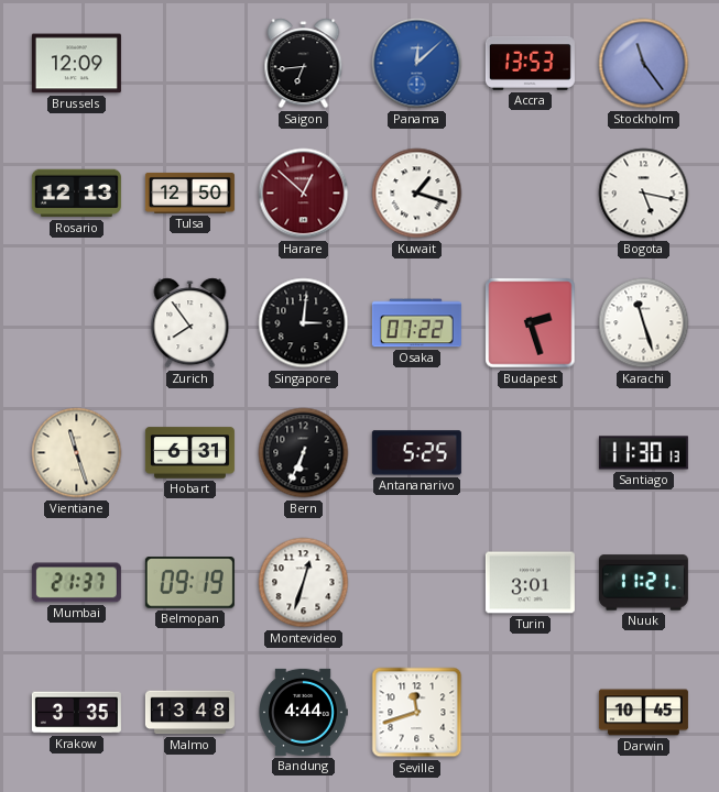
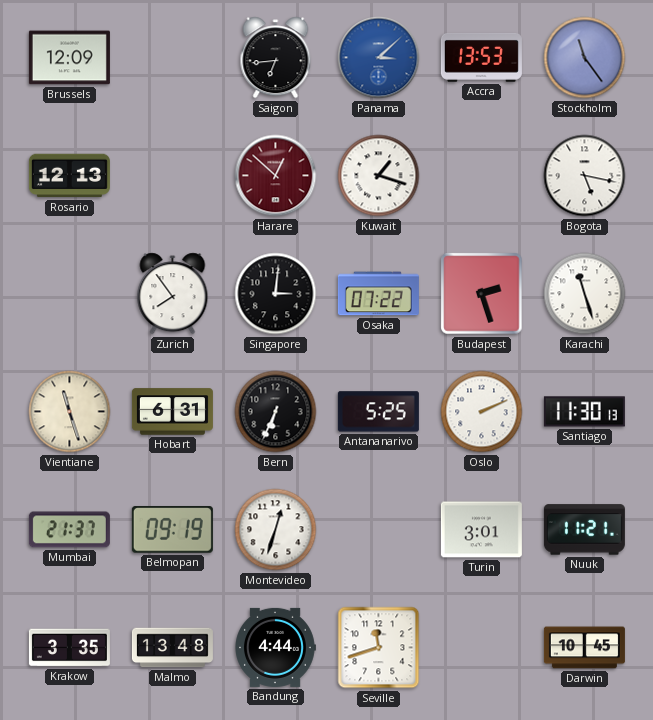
Panama: 12:08 -> 3:08
Tulsa: 12:50 -> none
Oslo: none -> 2:11
